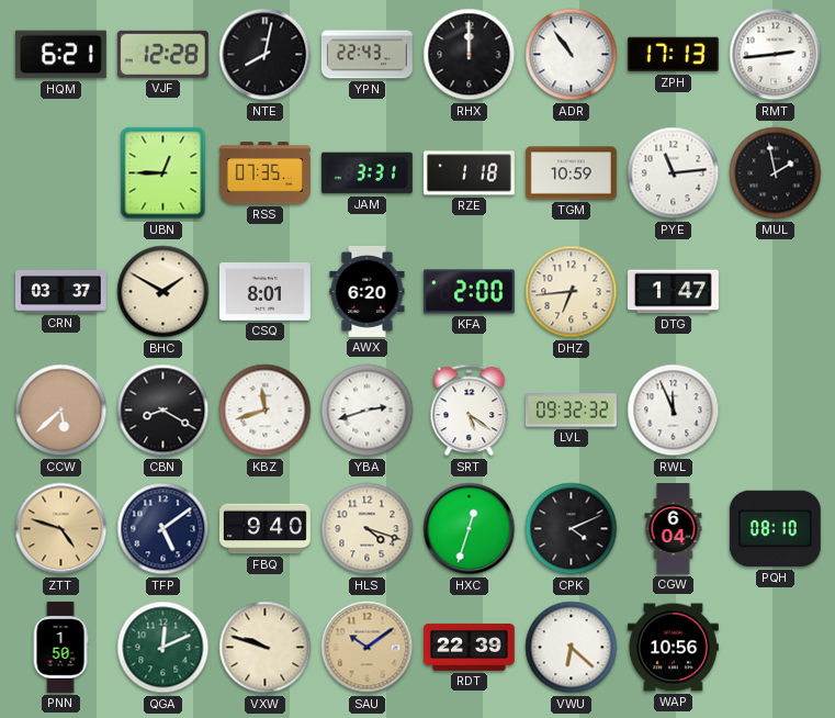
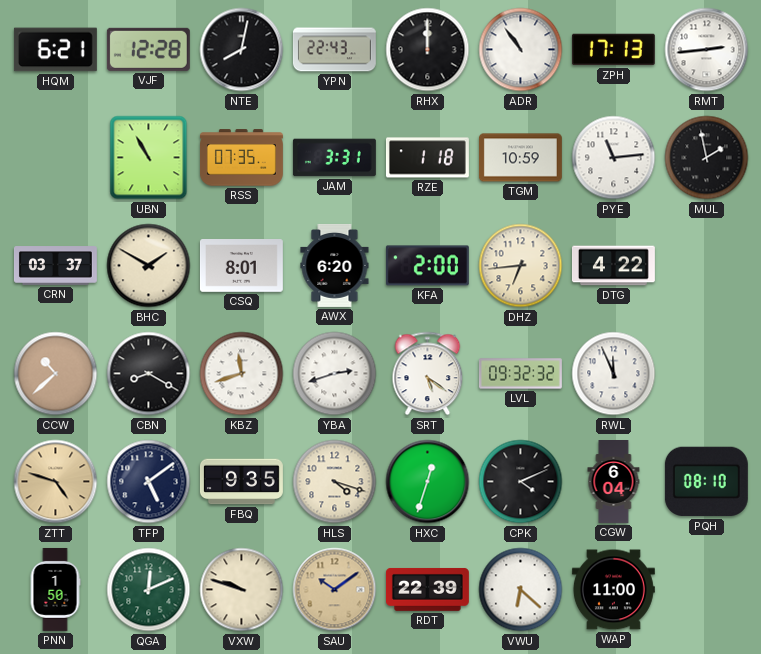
UBN: 12:45 -> 10:55
DTG: 1:47 -> 4:22
CCW: 5:38 -> 10:38
FBQ: 9:40 -> 9:35
WAP: 10:56 -> 11:00
